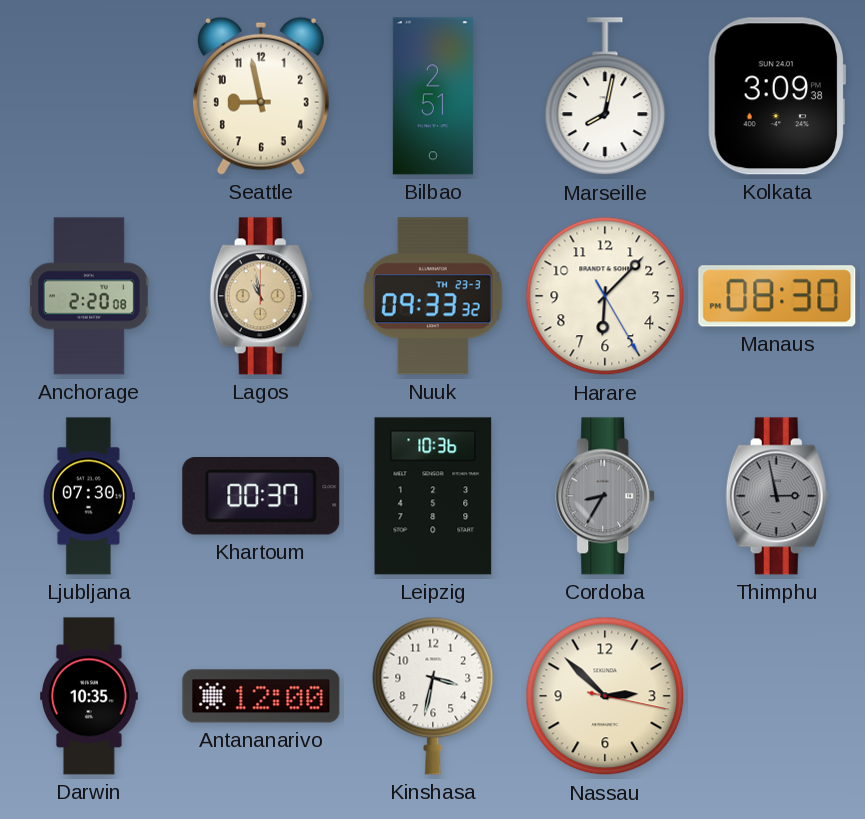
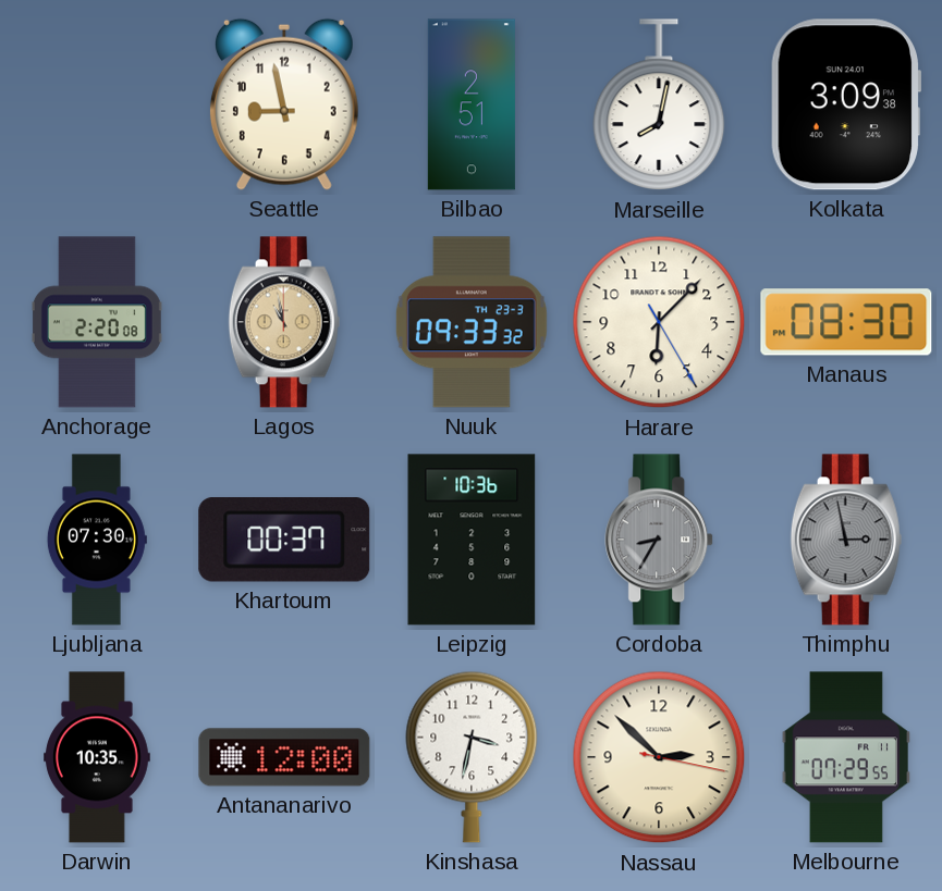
Melbourne: none -> 07:29
